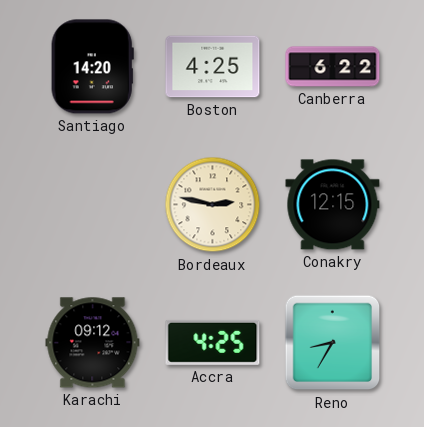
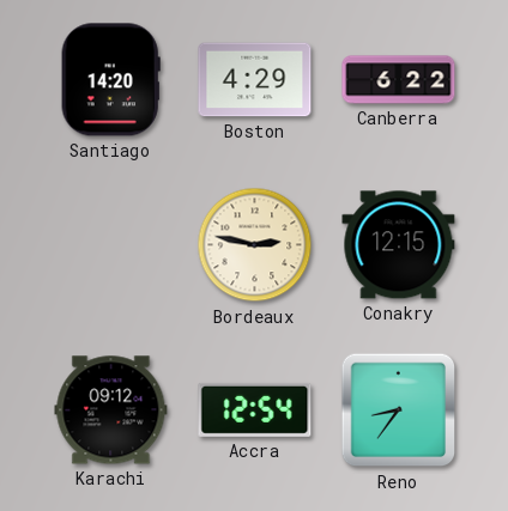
Boston: 4:25 -> 4:29
Accra: 4:25 -> 12:54
Reno: 8:35 -> 8:36
